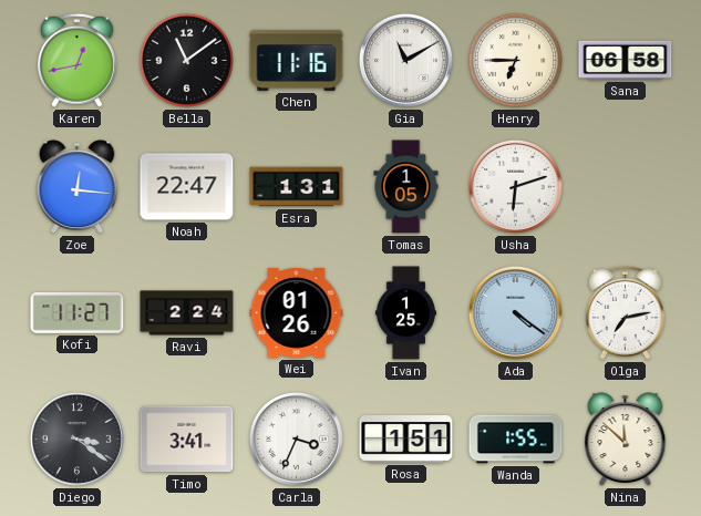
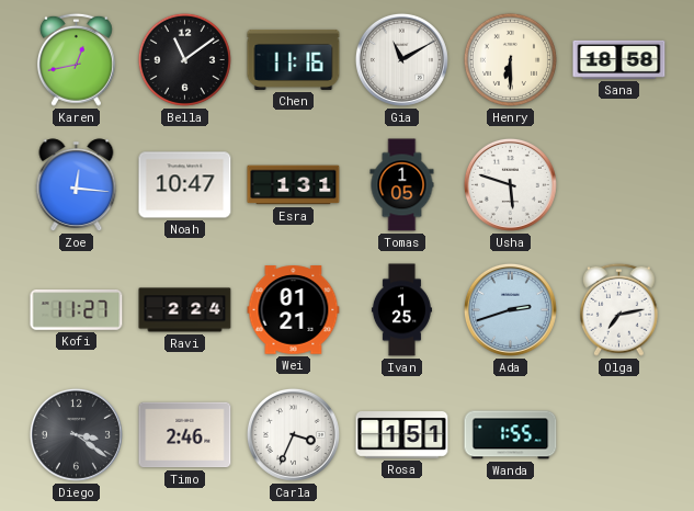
Henry: 6:45 -> 6:30
Sana: 06:58 -> 18:58
Noah: 22:47 -> 10:47
Usha: 6:12 -> 5:48
Wei: 01:26 -> 01:21
Ada: 4:21 -> 2:42
Timo: 3:41 -> 2:46
Nina: 11:52 -> none
